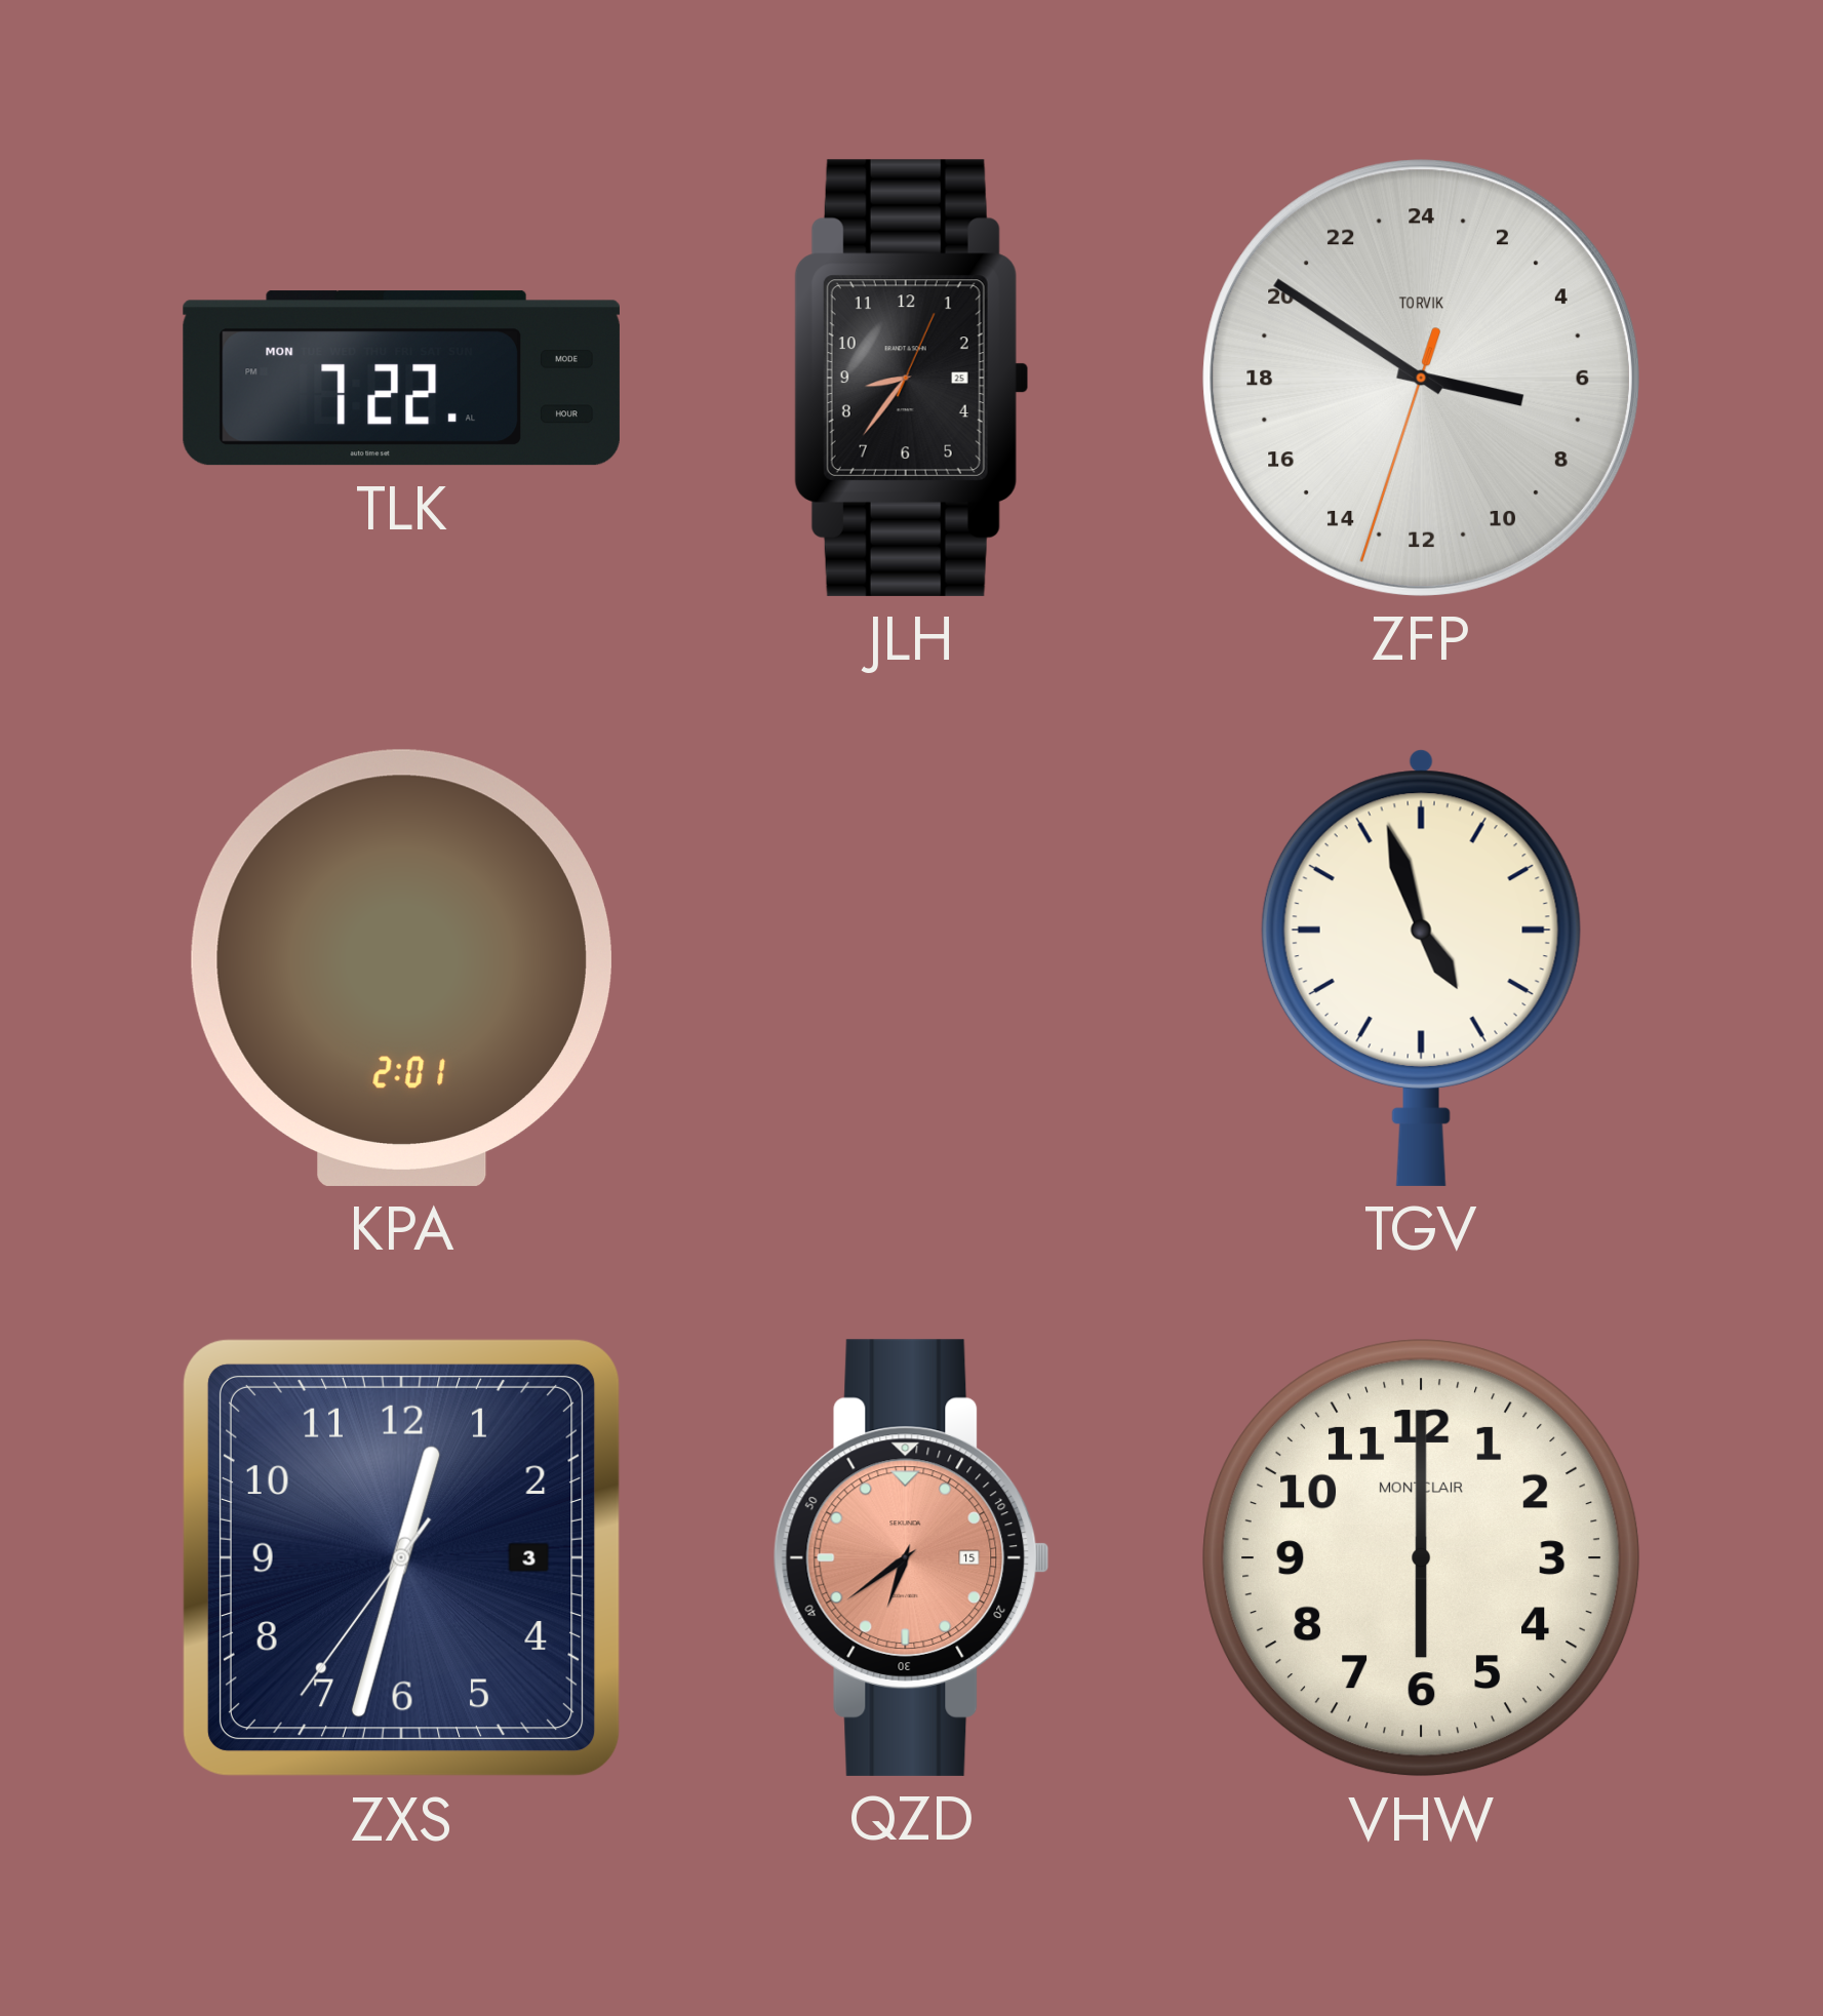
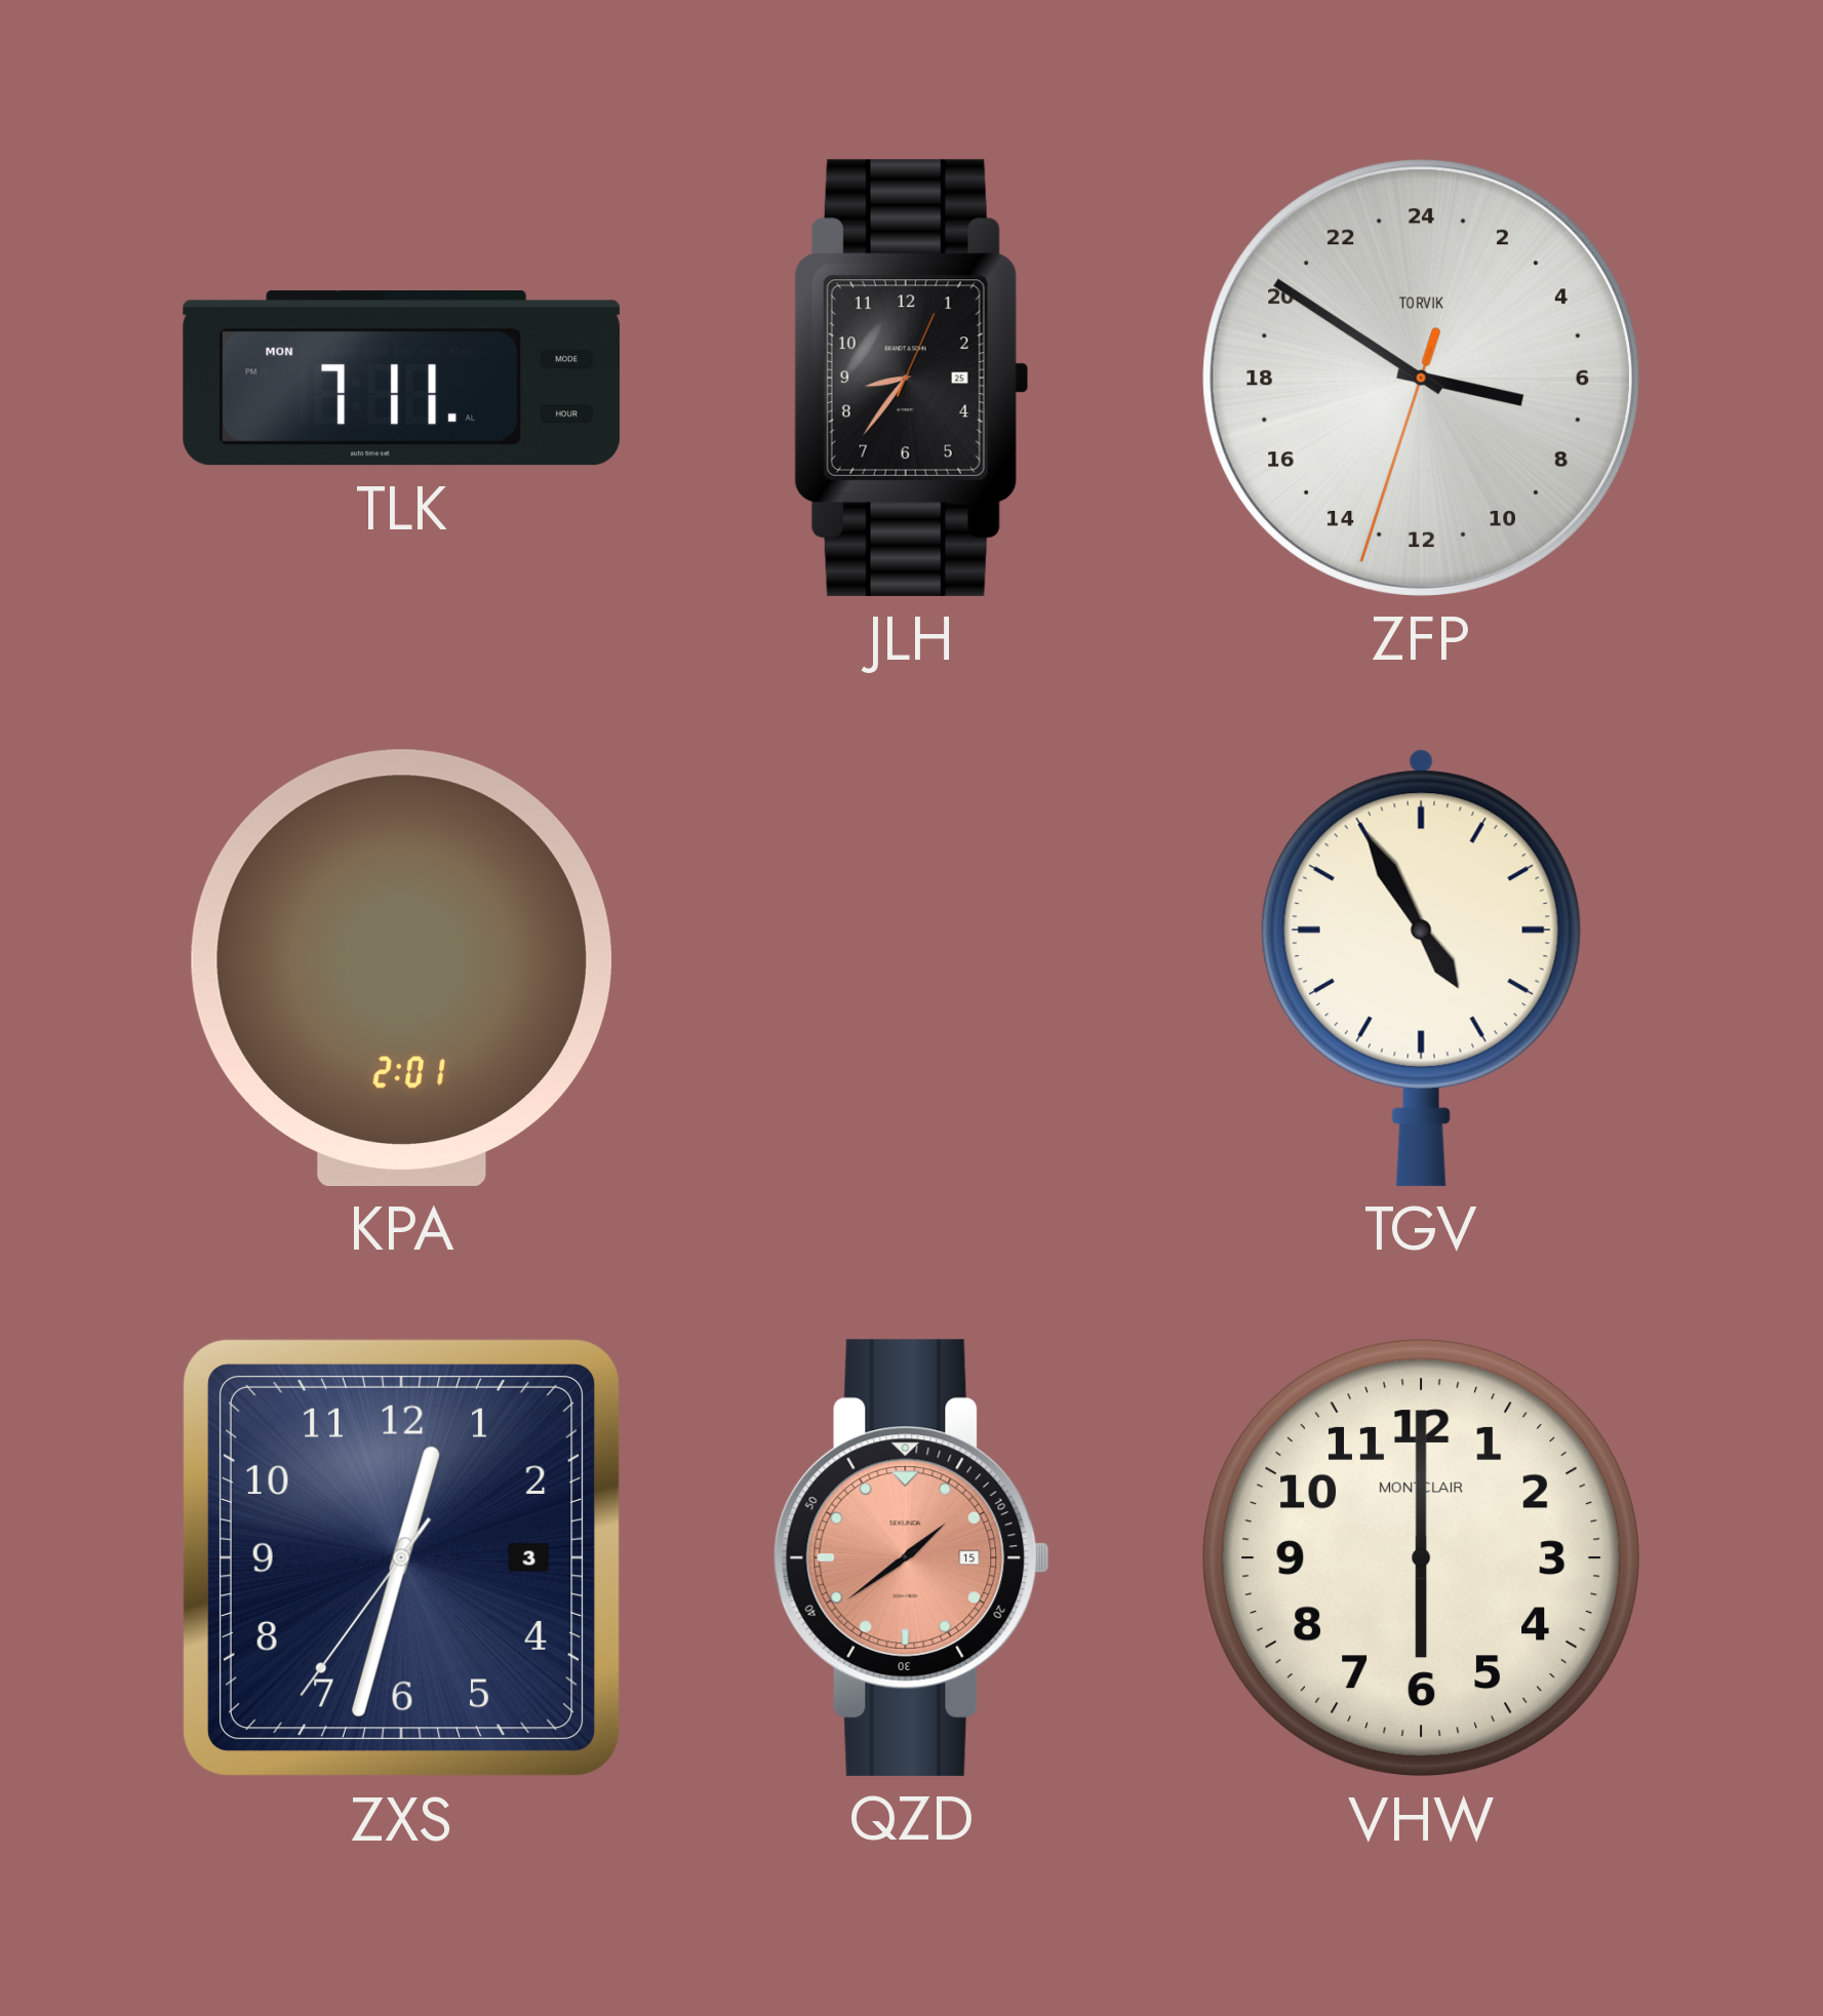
TLK: 7:22 -> 7:11
TGV: 4:57 -> 4:55
QZD: 6:39 -> 1:39
